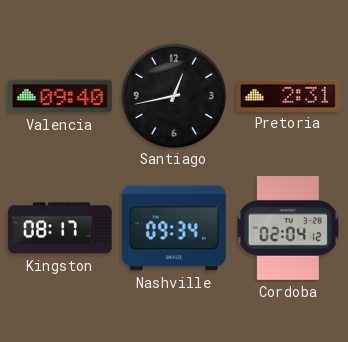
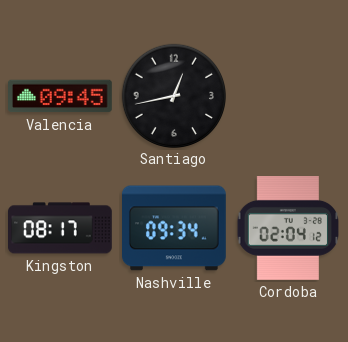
Valencia: 09:40 -> 09:45
Pretoria: 2:31 -> none
